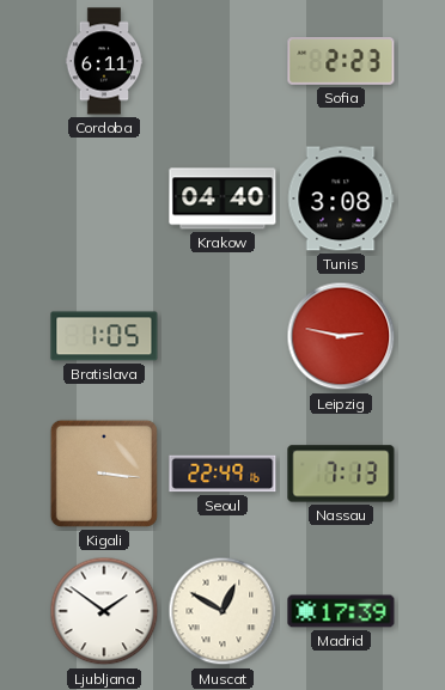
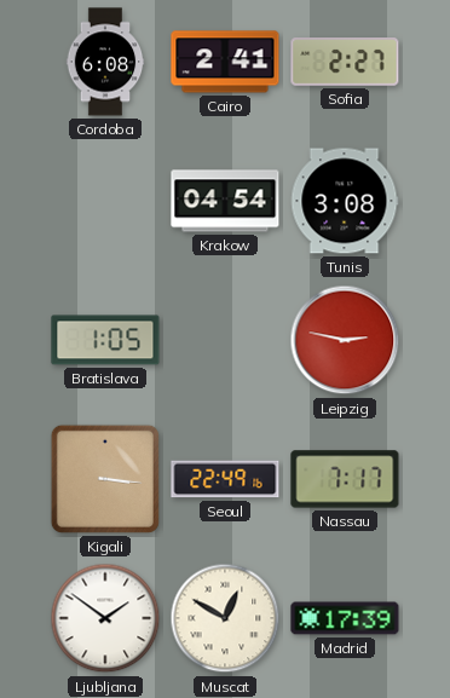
Cordoba: 6:11 -> 6:08
Cairo: none -> 2:41
Sofia: 2:23 -> 2:27
Krakow: 04:40 -> 04:54
Nassau: 7:13 -> 7:17
